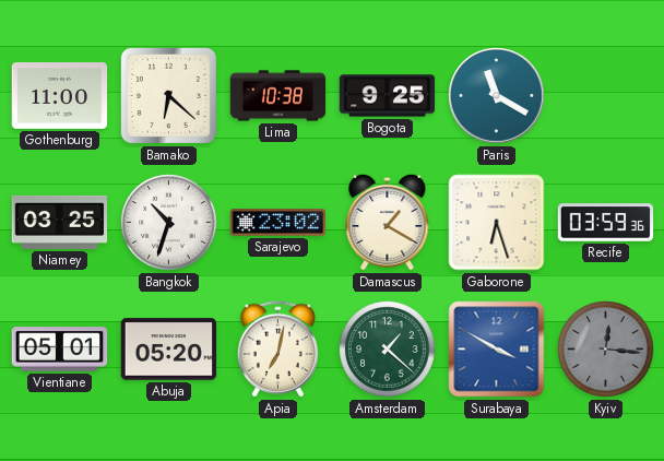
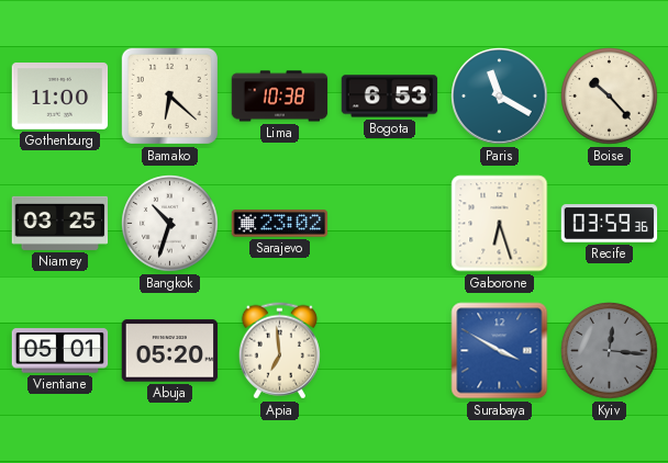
Bogota: 9:25 -> 6:53
Boise: none -> 10:23
Damascus: 1:20 -> none
Apia: 7:02 -> 6:59
Amsterdam: 1:22 -> none
